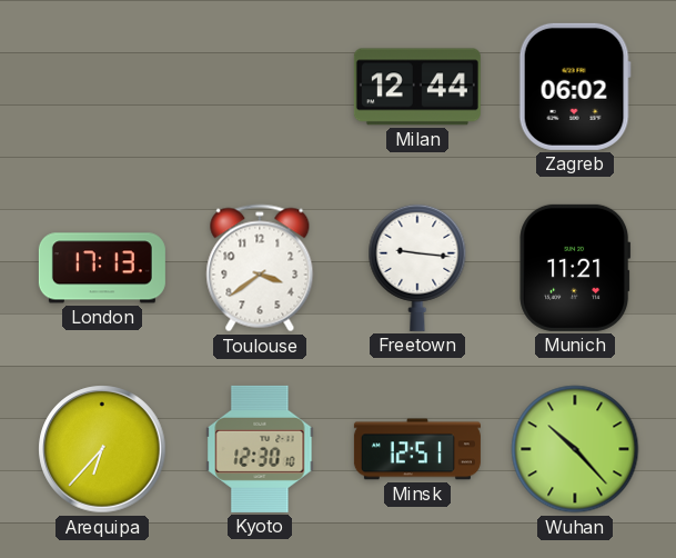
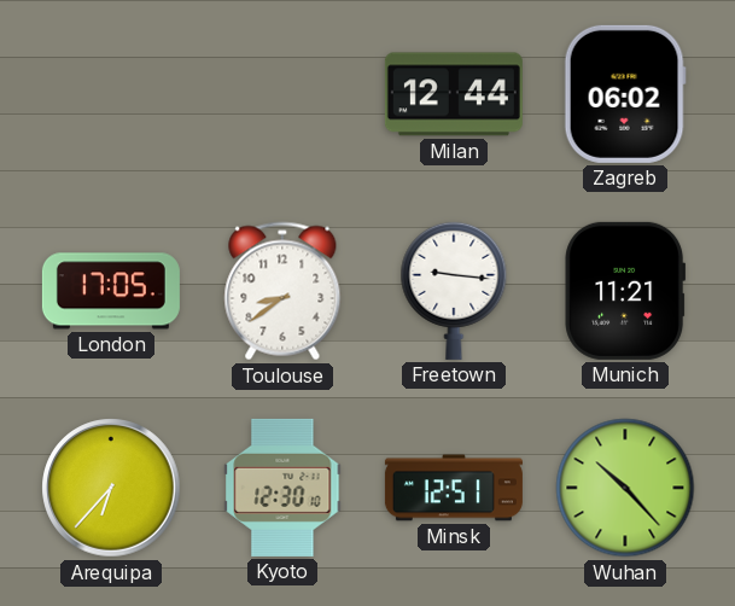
London: 17:13 -> 17:05
Toulouse: 3:39 -> 8:39
